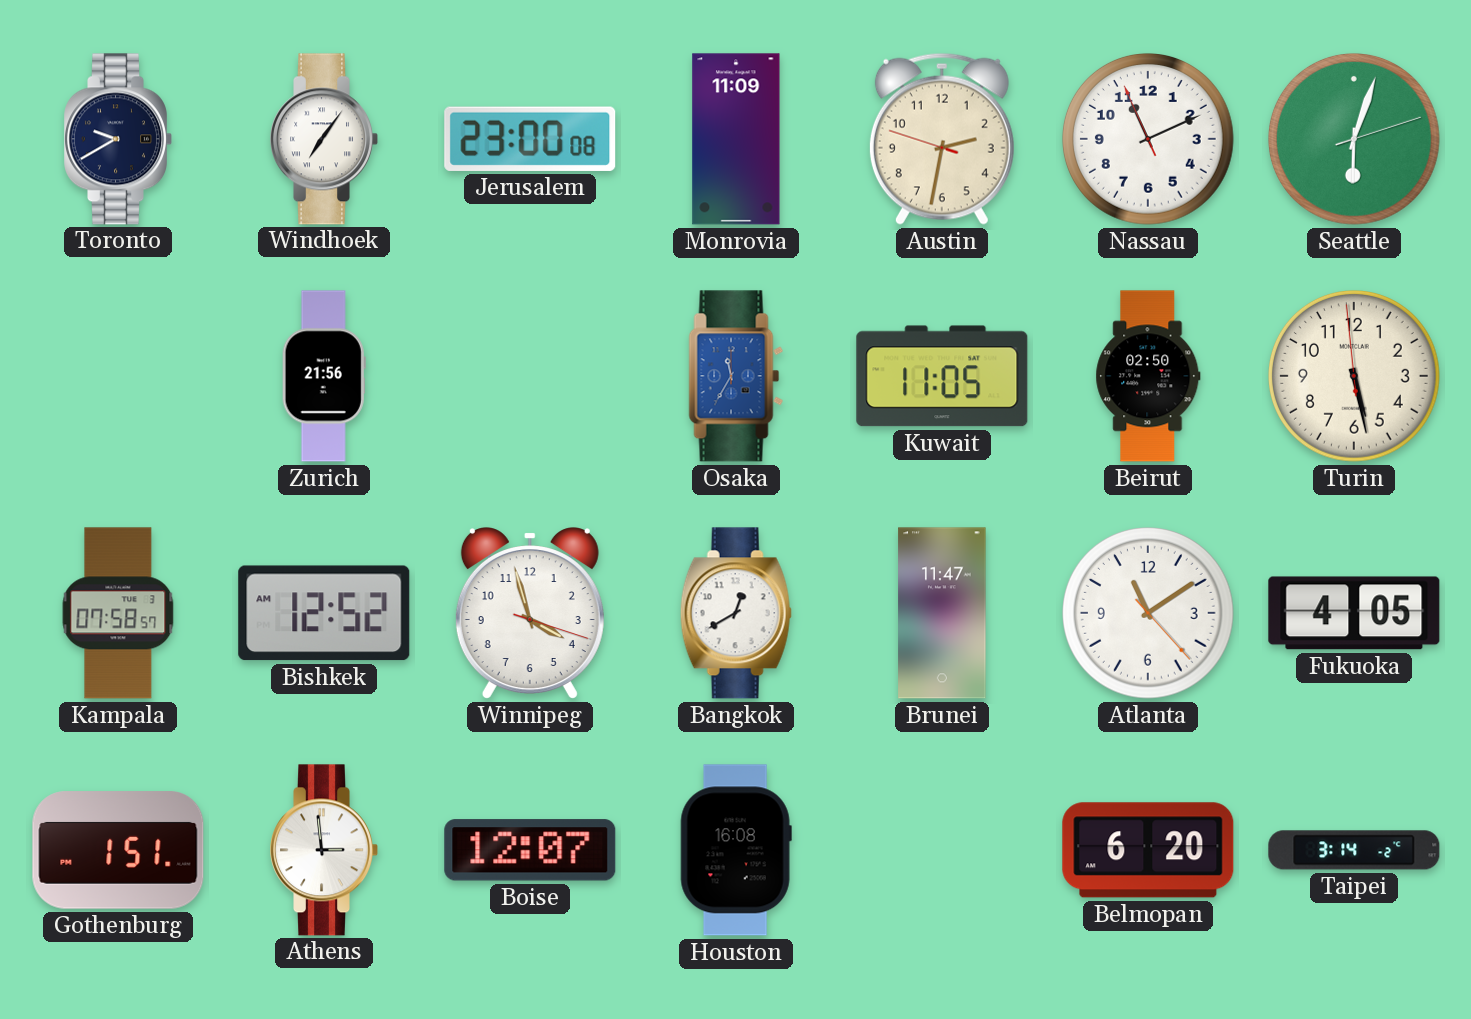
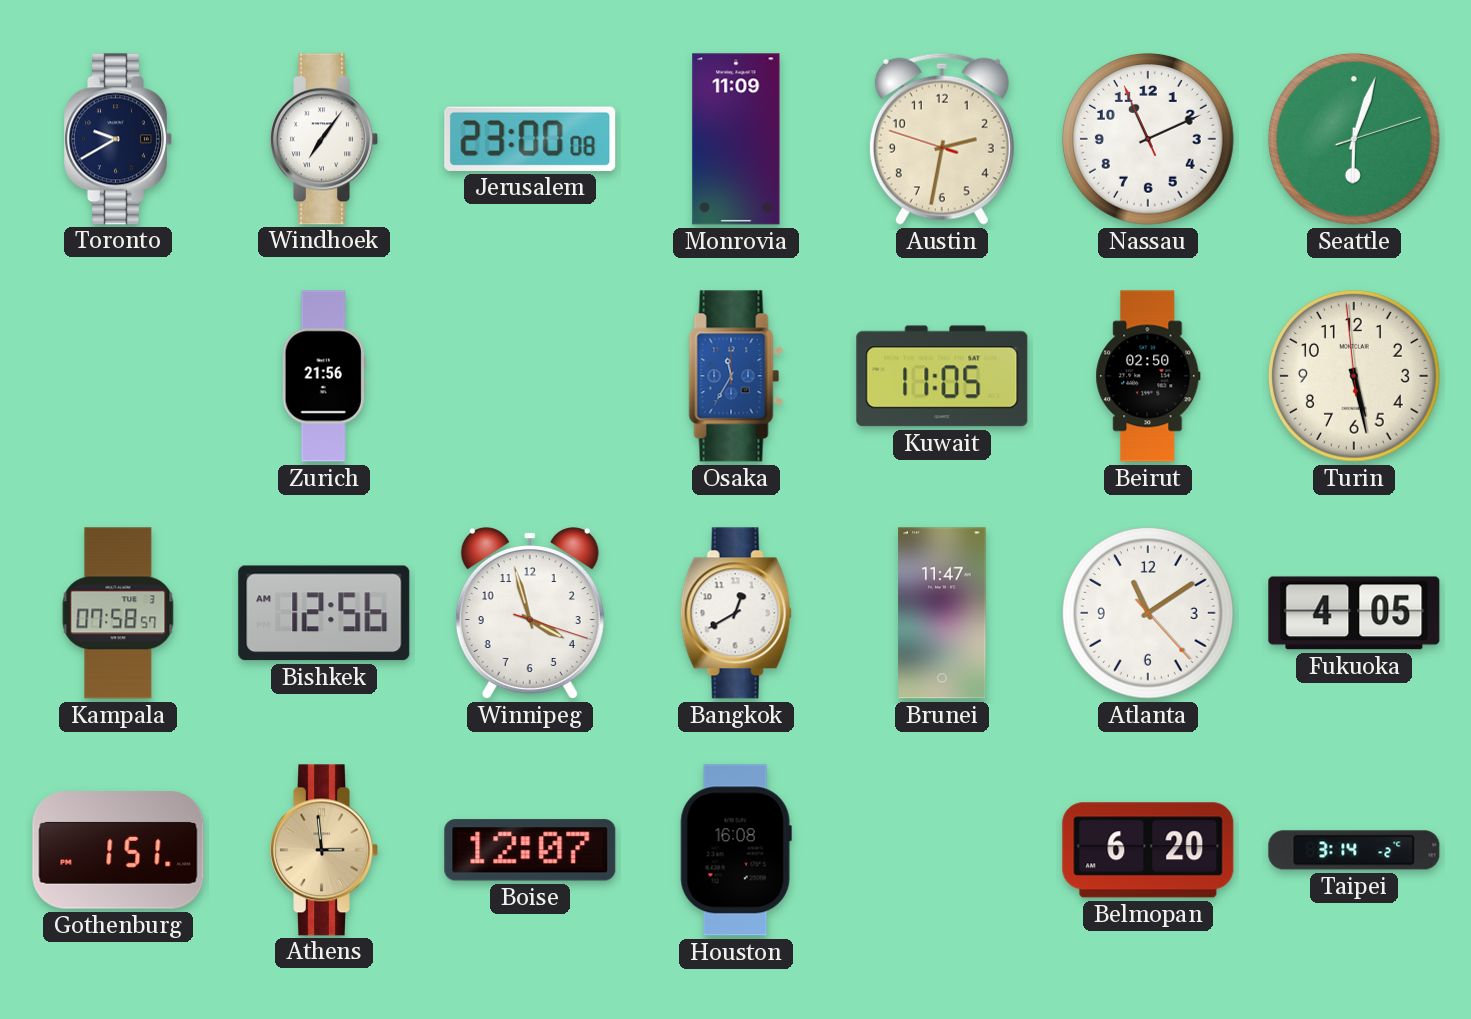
Bishkek: 12:52 -> 12:56
Athens dial: white -> champagne
